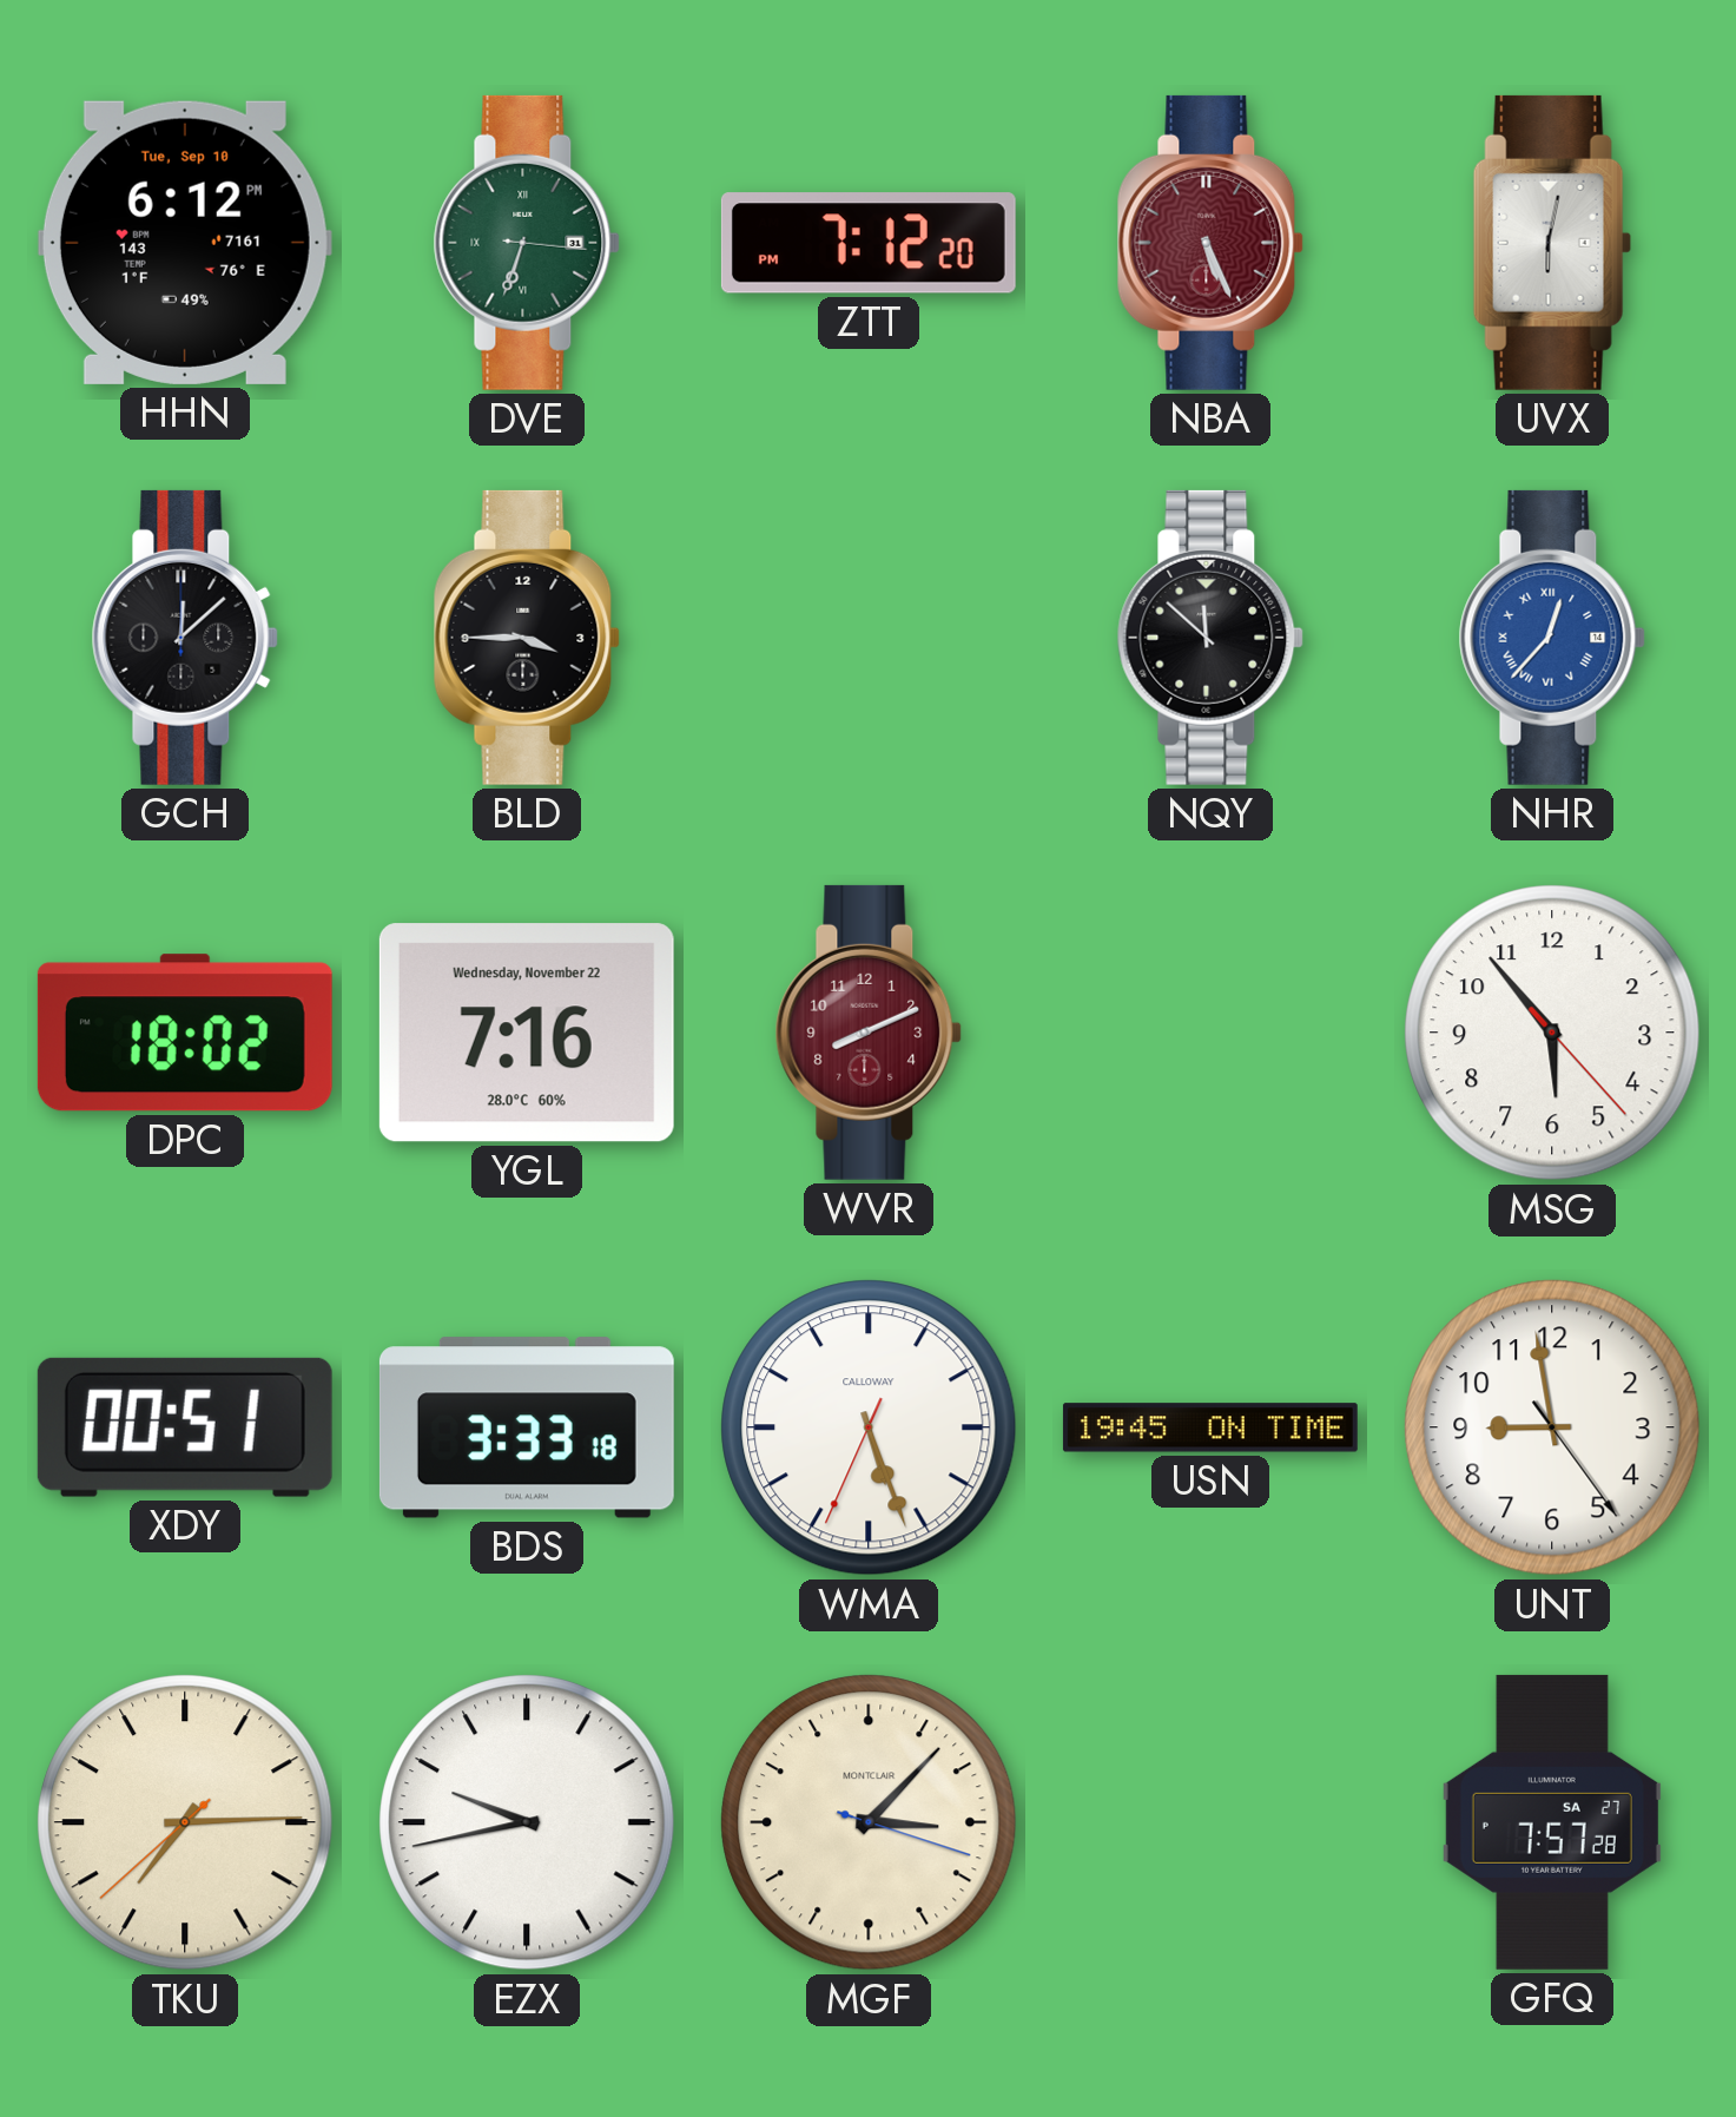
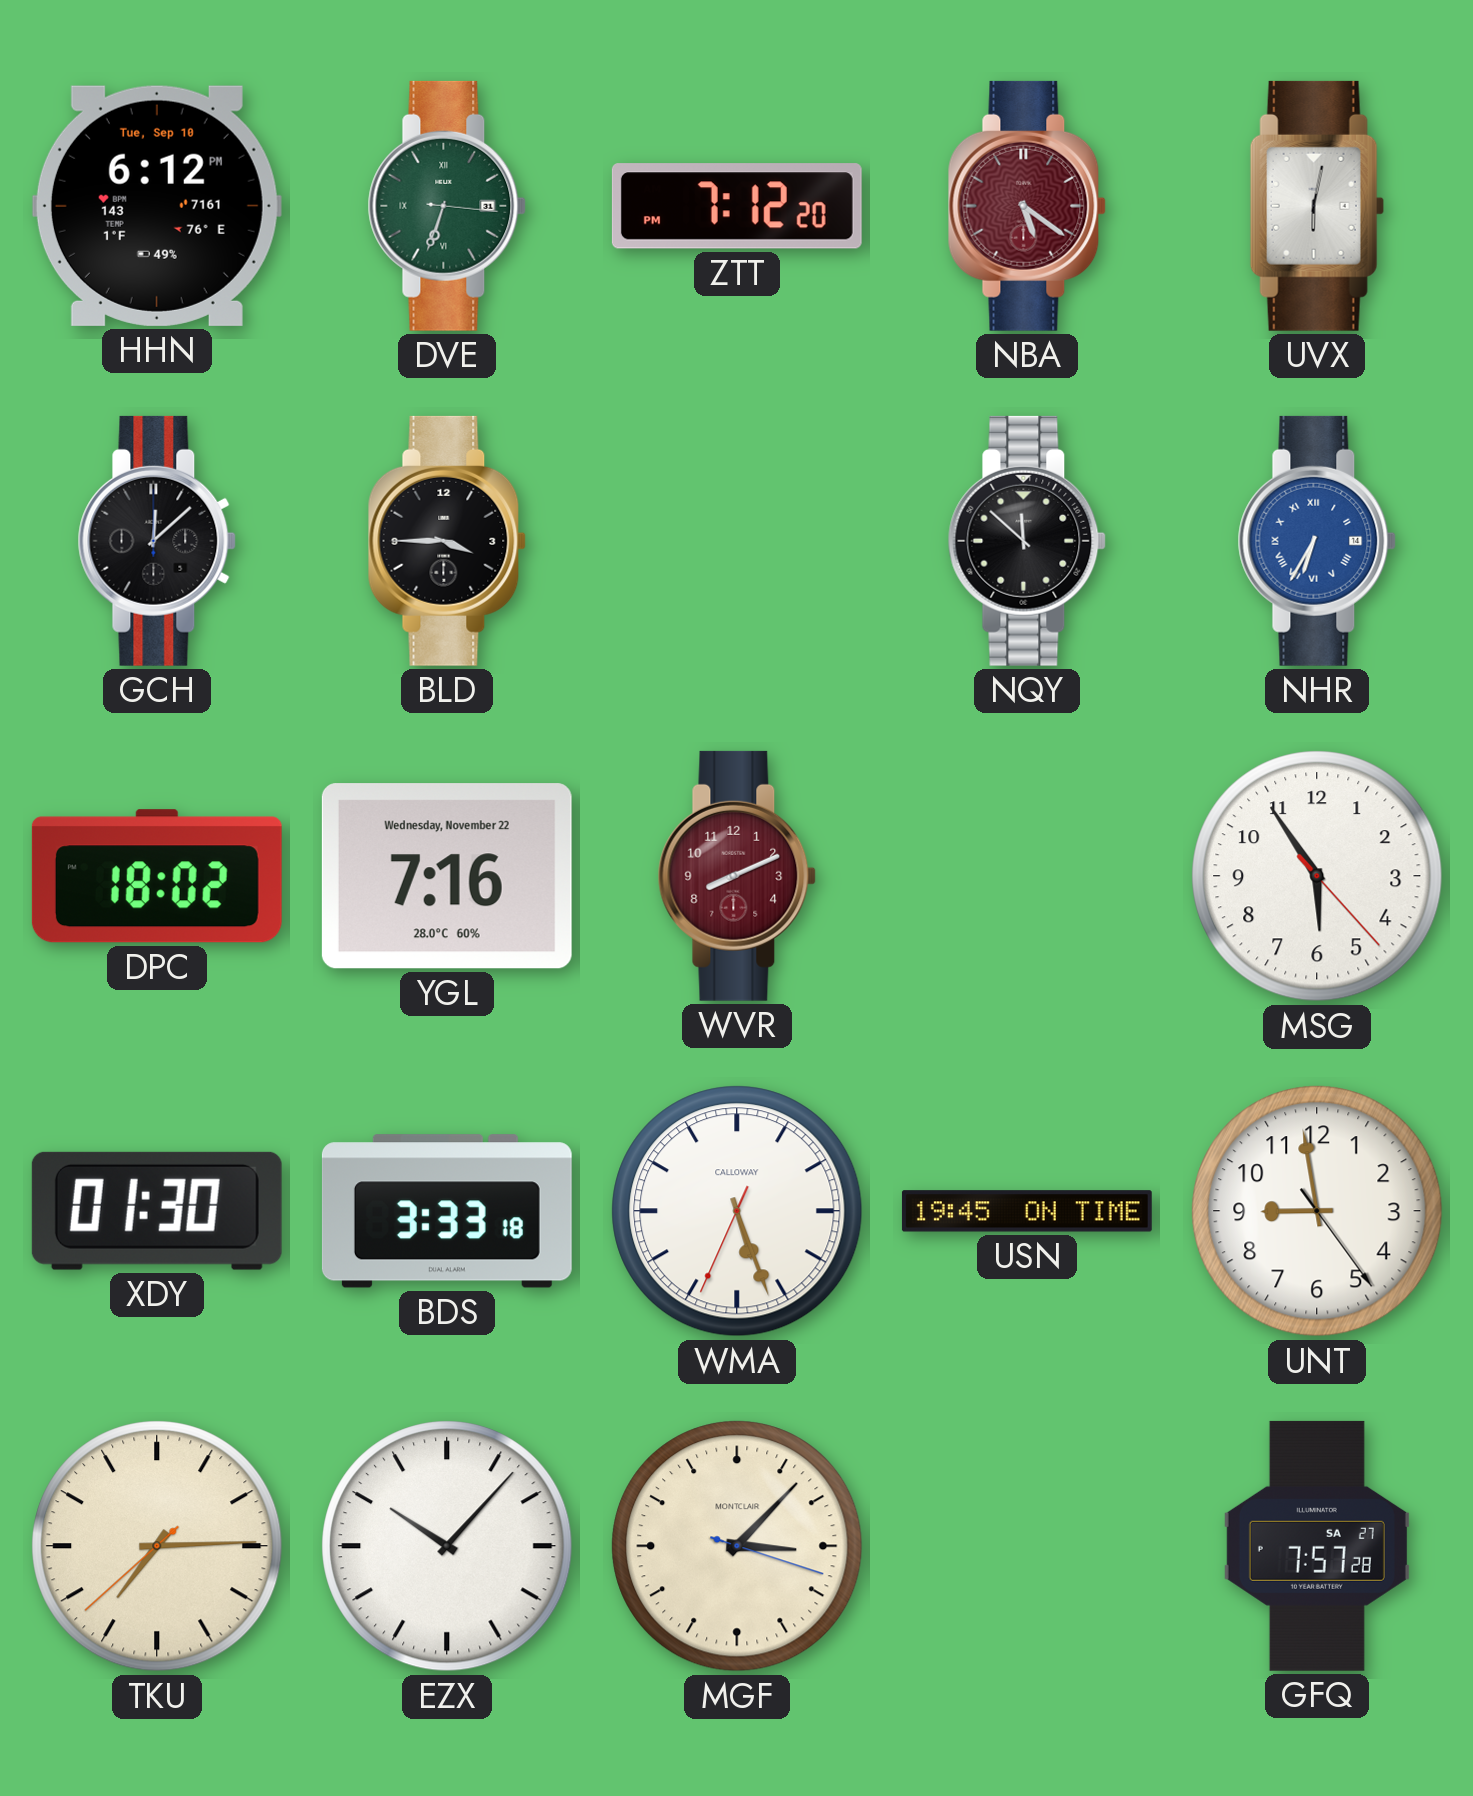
NBA: 5:26 -> 5:21
NHR: 12:37 -> 6:35
MSG: 5:53 -> 5:54
XDY: 00:51 -> 01:30
EZX: 9:43 -> 10:07
